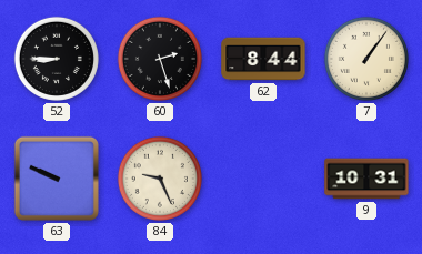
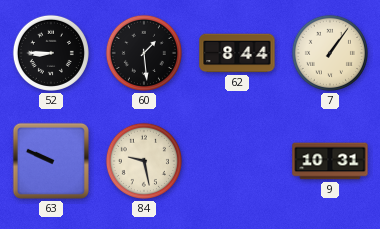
60: 2:27 -> 1:29
84: 9:26 -> 9:28
